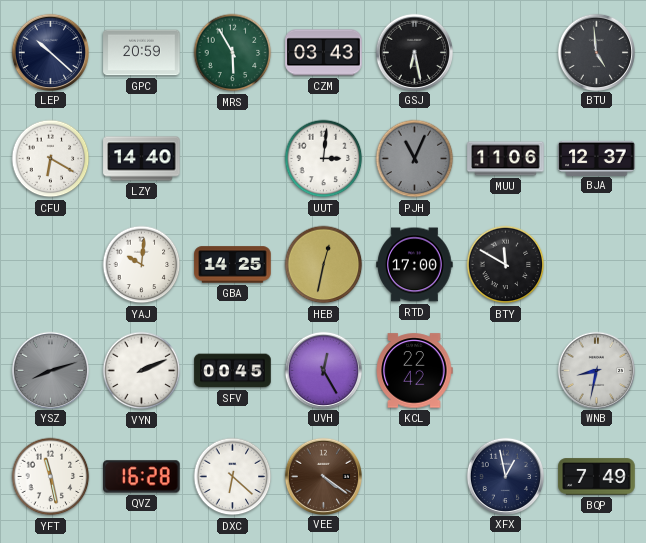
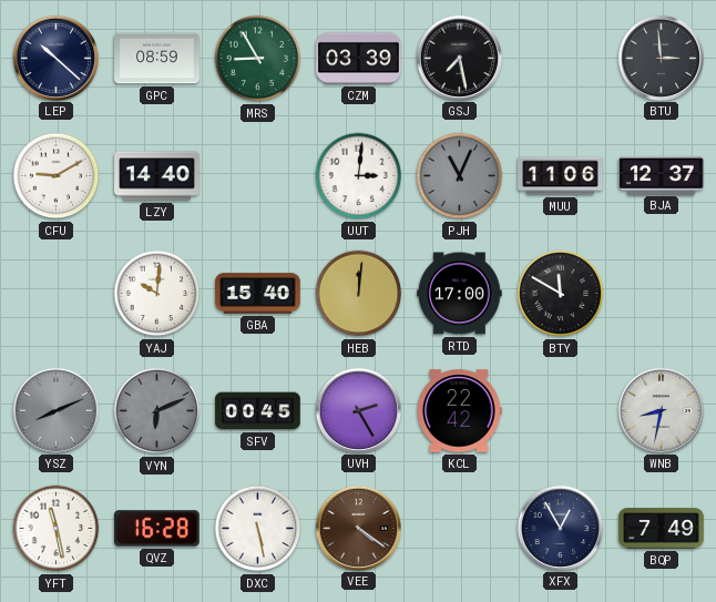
GPC: 20:59 -> 08:59
MRS: 5:55 -> 8:55
CZM: 03:43 -> 03:39
GSJ: 6:28 -> 7:28
BTU: 4:59 -> 2:59
CFU: 6:20 -> 9:10
GBA: 14:25 -> 15:40
HEB: 12:32 -> 12:01
YSZ: 8:12 -> 8:11
VYN: 2:11 -> 6:11
VYN dial: white -> grey
UVH: 12:25 -> 2:25
DXC: 6:22 -> 5:28
XFX: 12:58 -> 12:55
